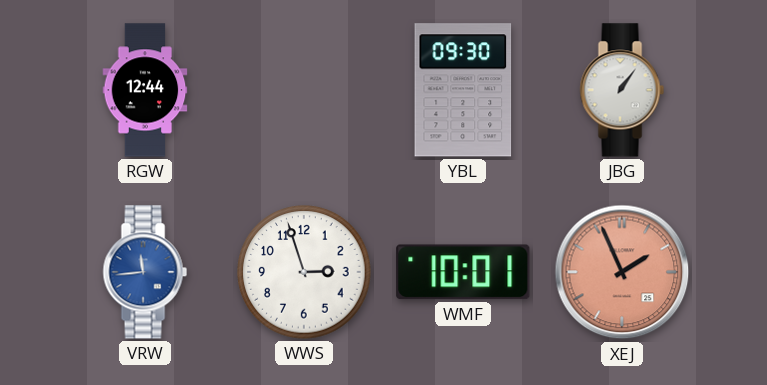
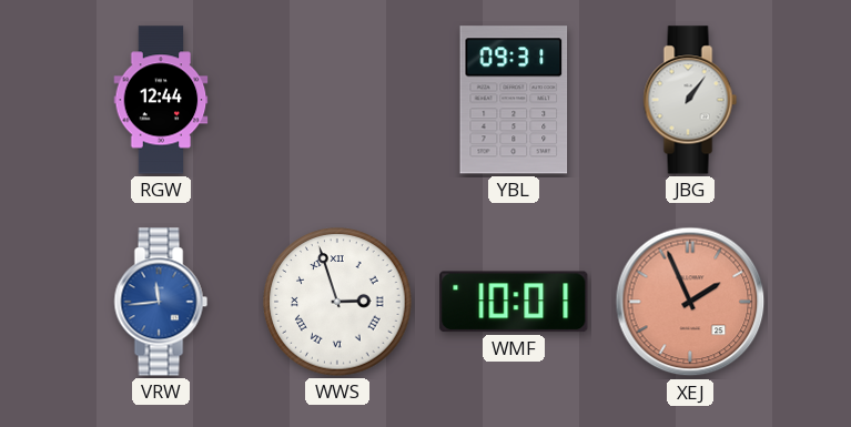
YBL: 09:30 -> 09:31
WWS numerals: Arabic -> Roman
